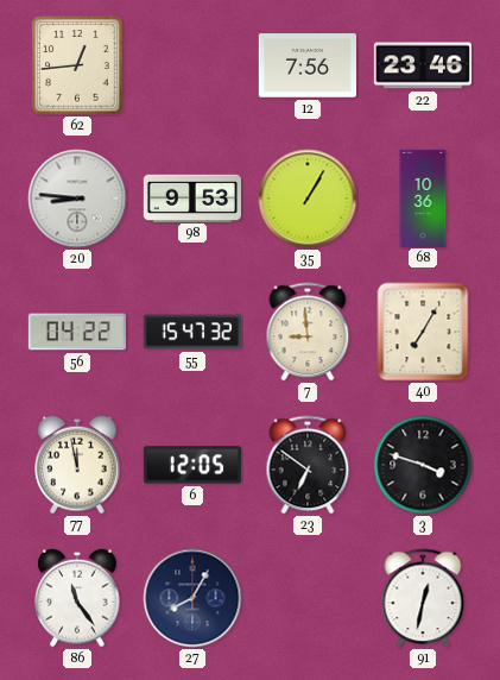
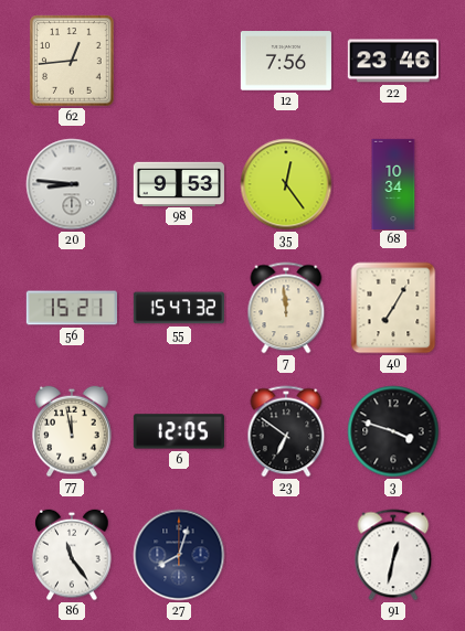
35: 1:05 -> 12:24
68: 10:36 -> 10:34
56: 04:22 -> 15:21
7: 8:59 -> 11:59
27: 8:05 -> 8:03
